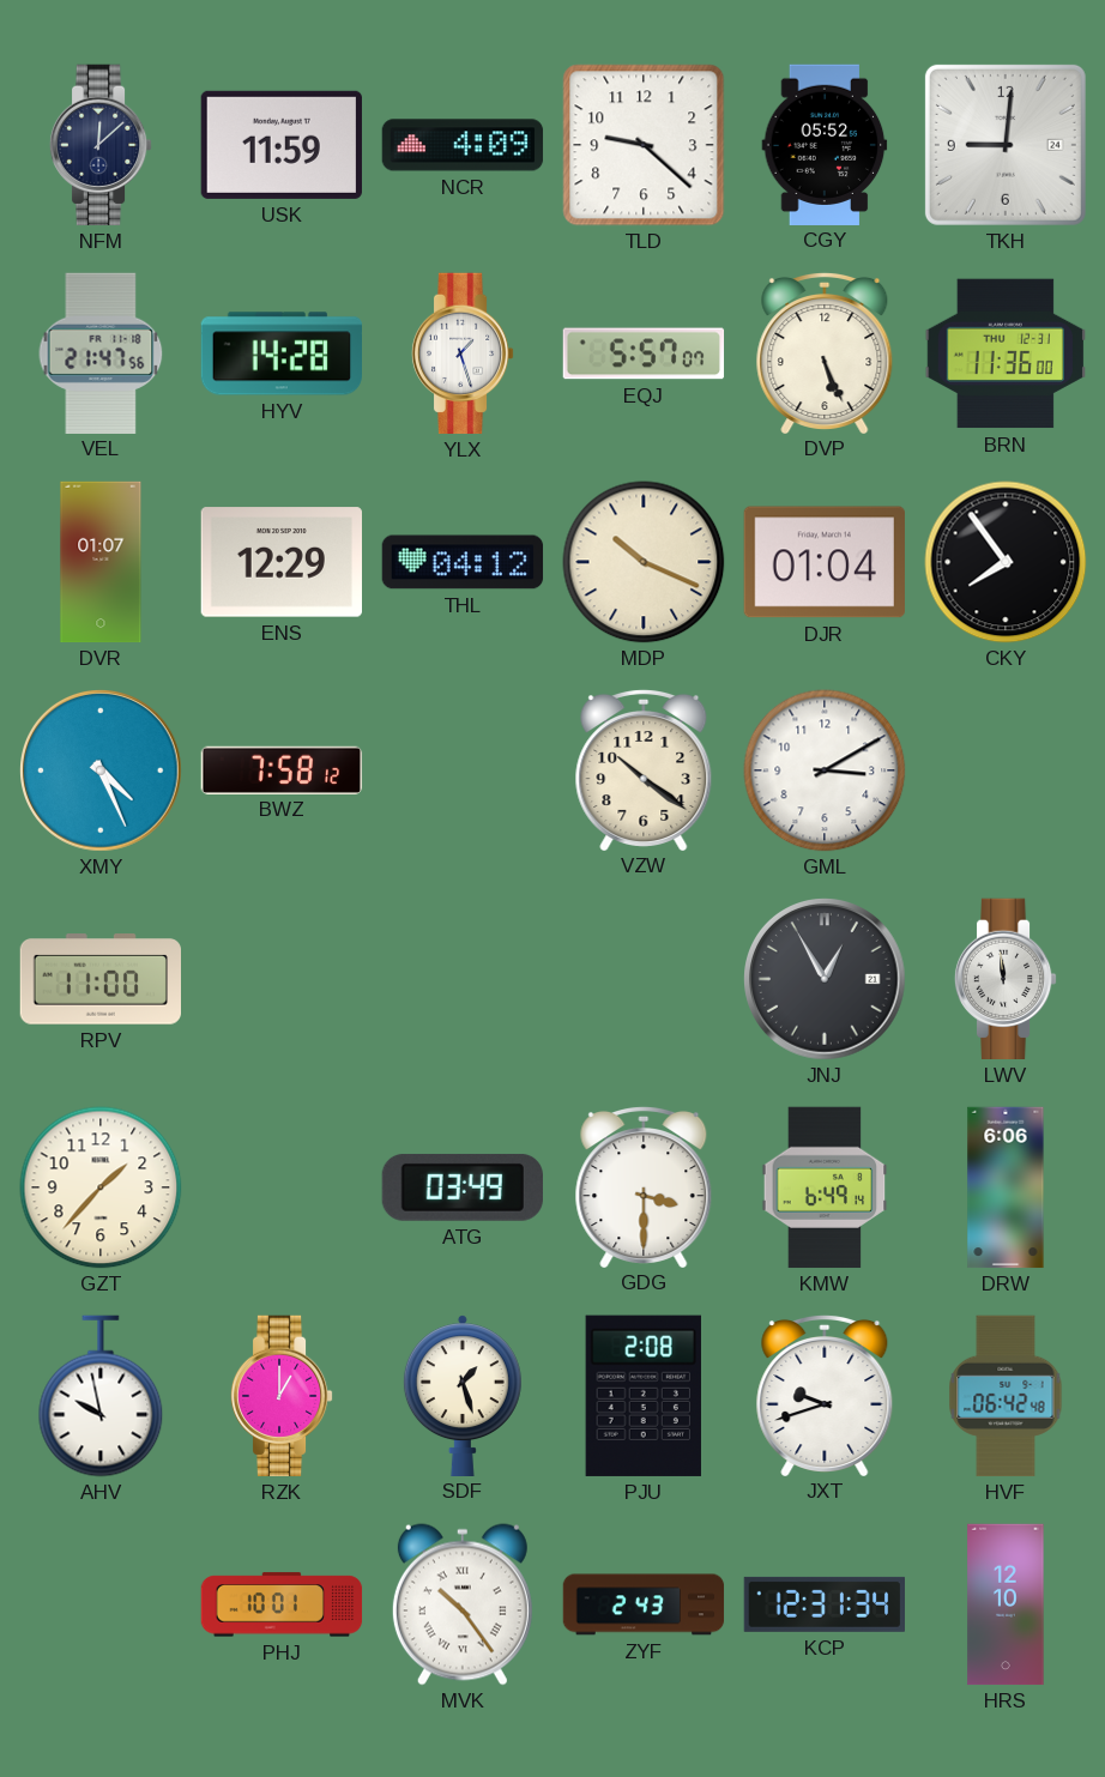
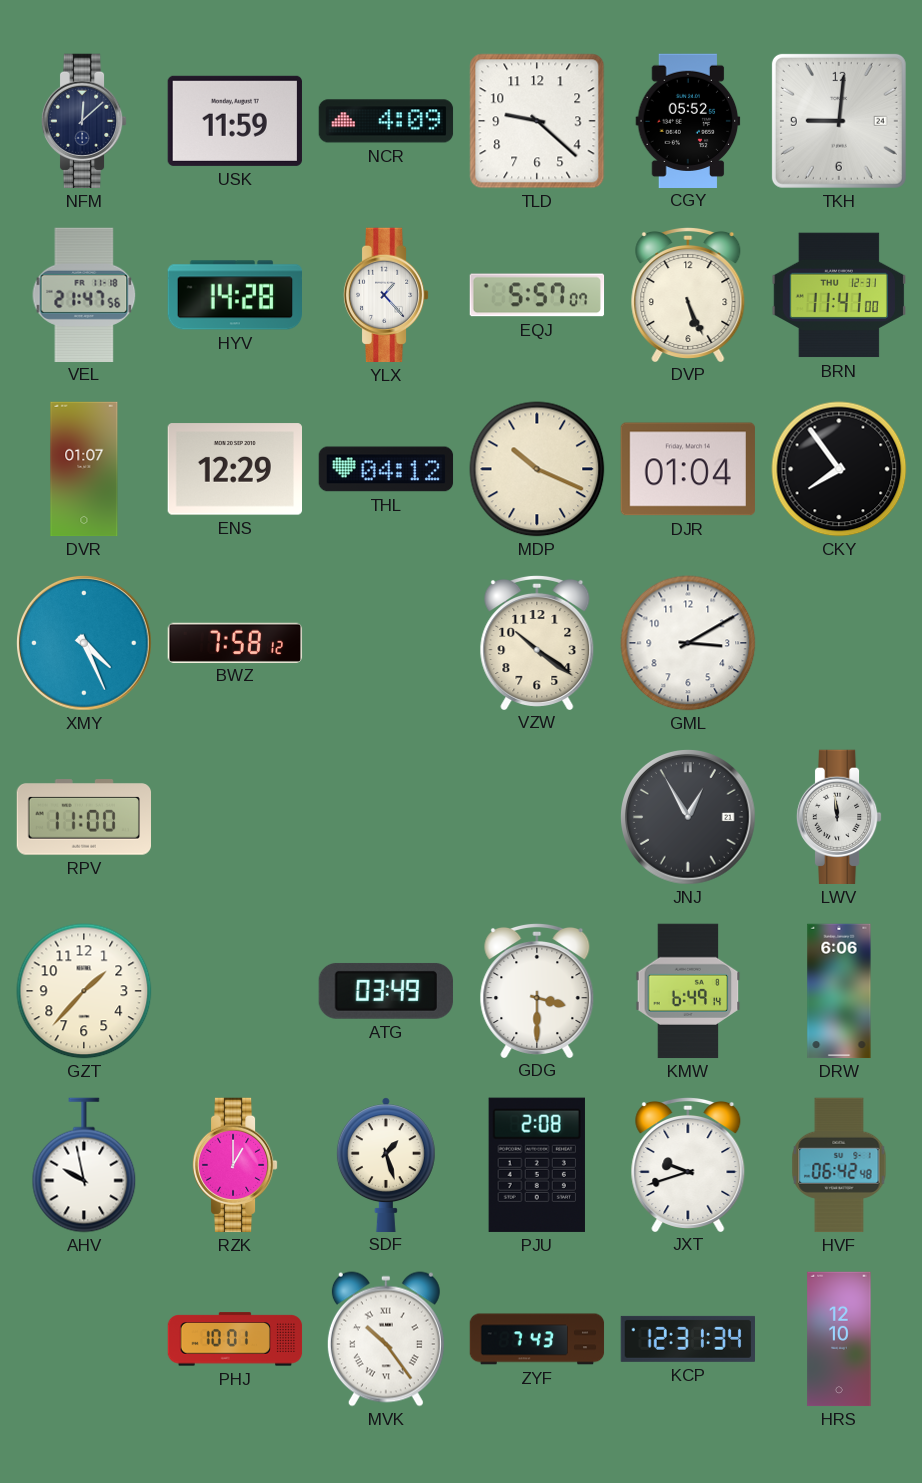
YLX: 1:27 -> 1:23
BRN: 11:36 -> 11:41
ZYF: 2:43 -> 7:43
